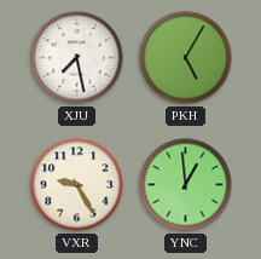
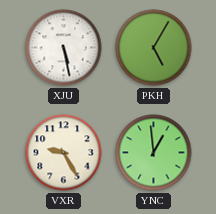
XJU: 7:28 -> 5:28
